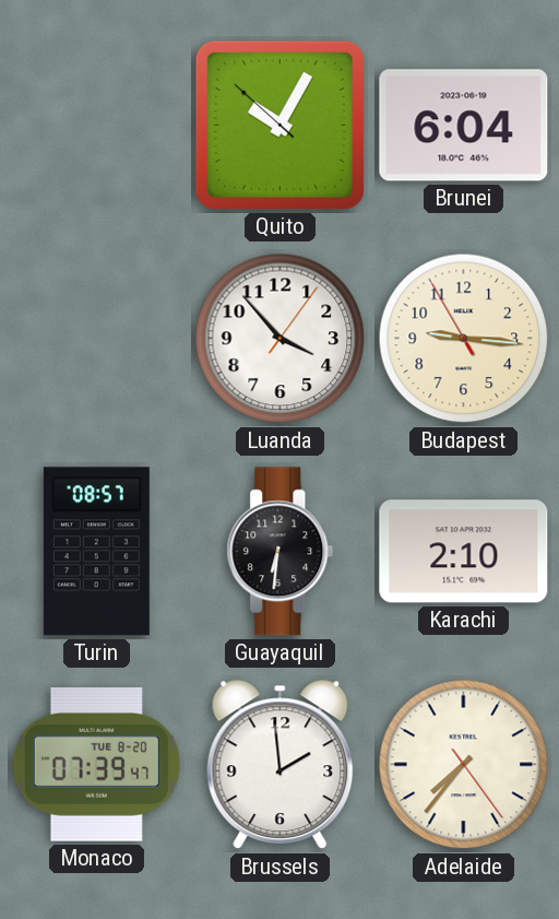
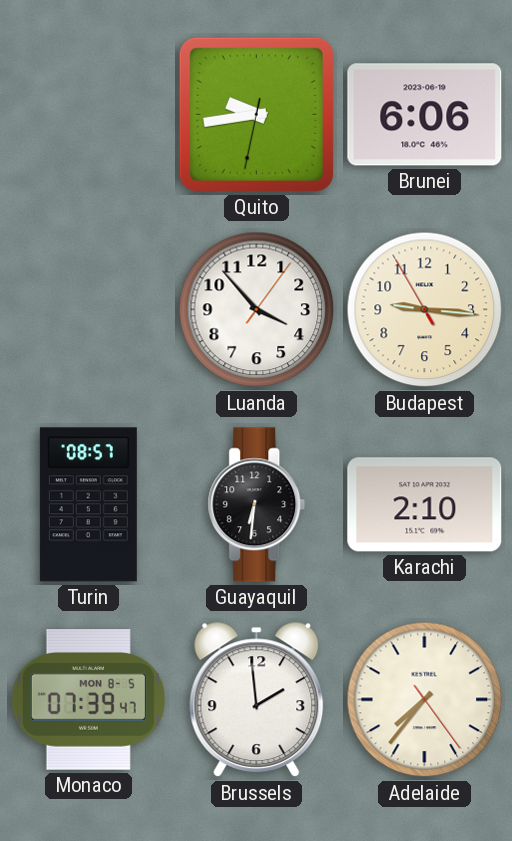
Quito: 10:04 -> 9:43
Brunei: 6:04 -> 6:06
Monaco date: TUE 8-20 -> MON 8-5
